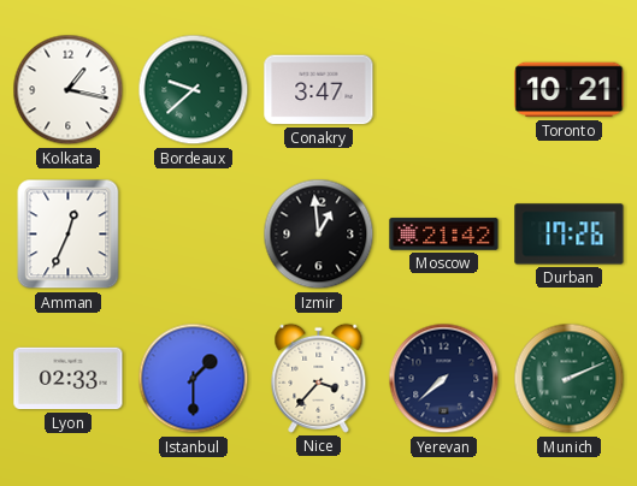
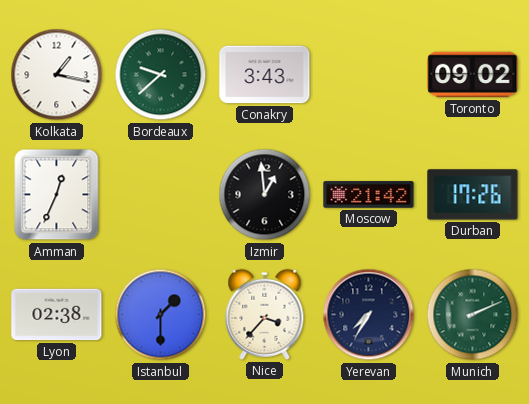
Conakry: 3:47 -> 3:43
Toronto: 10:21 -> 09:02
Lyon: 02:33 -> 02:38
Yerevan: 7:38 -> 7:35
